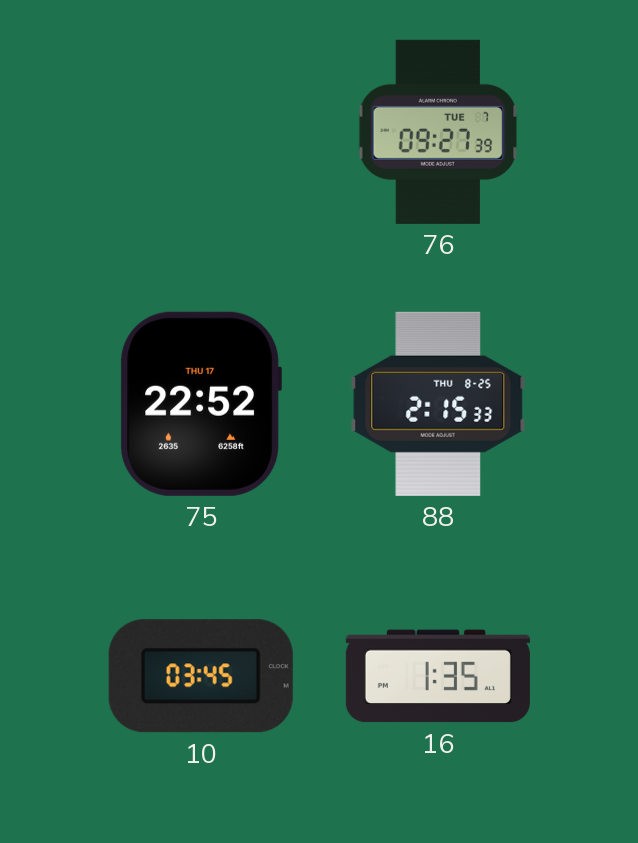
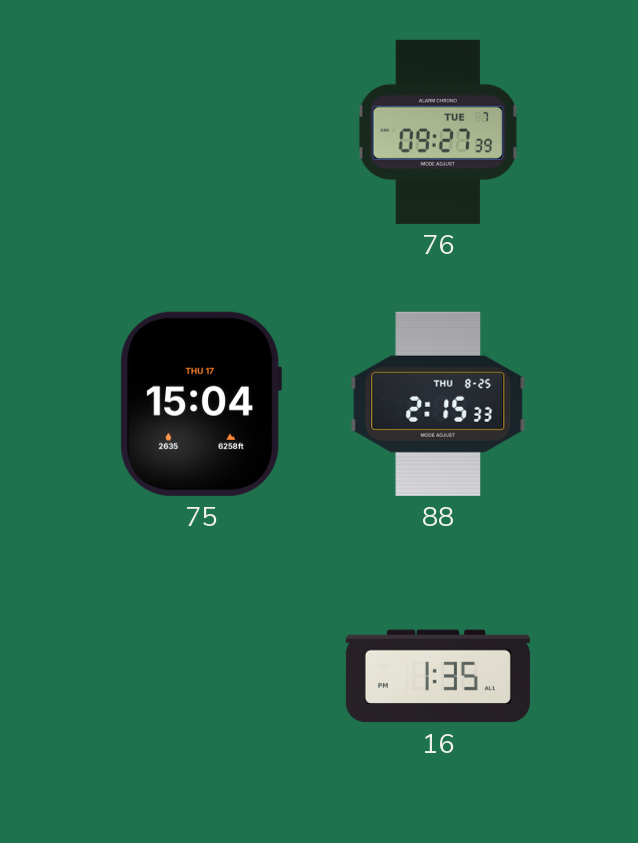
75: 22:52 -> 15:04
10: 03:45 -> none
